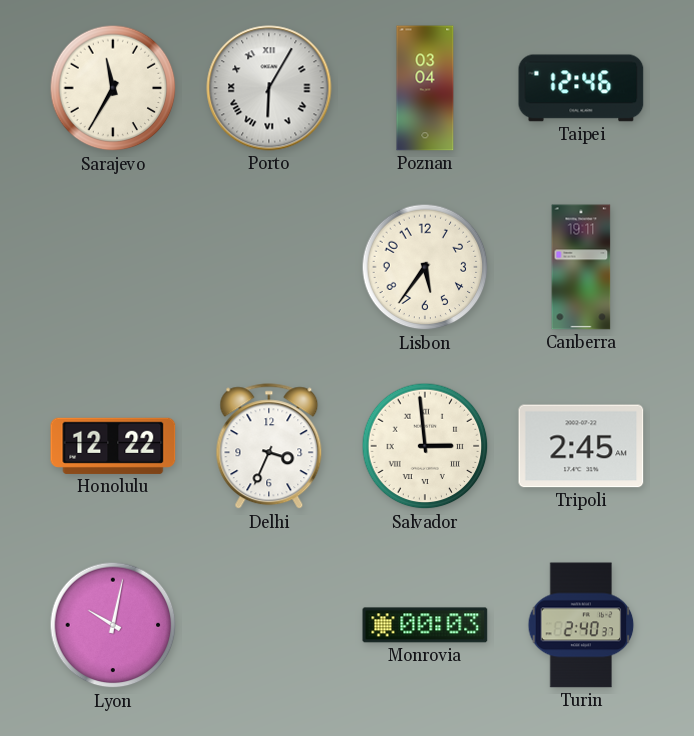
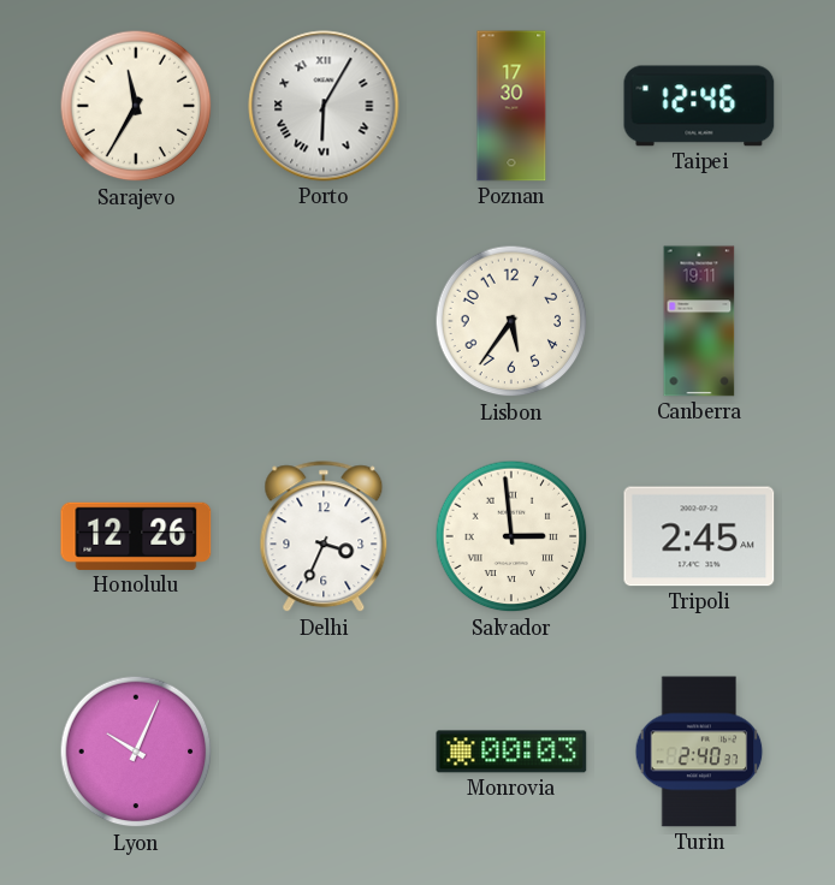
Poznan: 03:04 -> 17:30
Honolulu: 12:22 -> 12:26
Lyon: 10:02 -> 10:04
